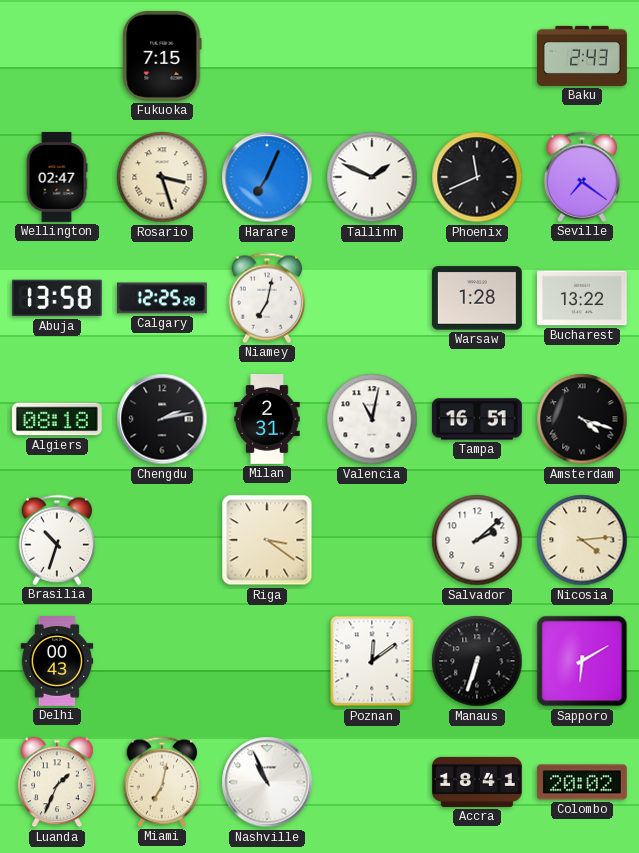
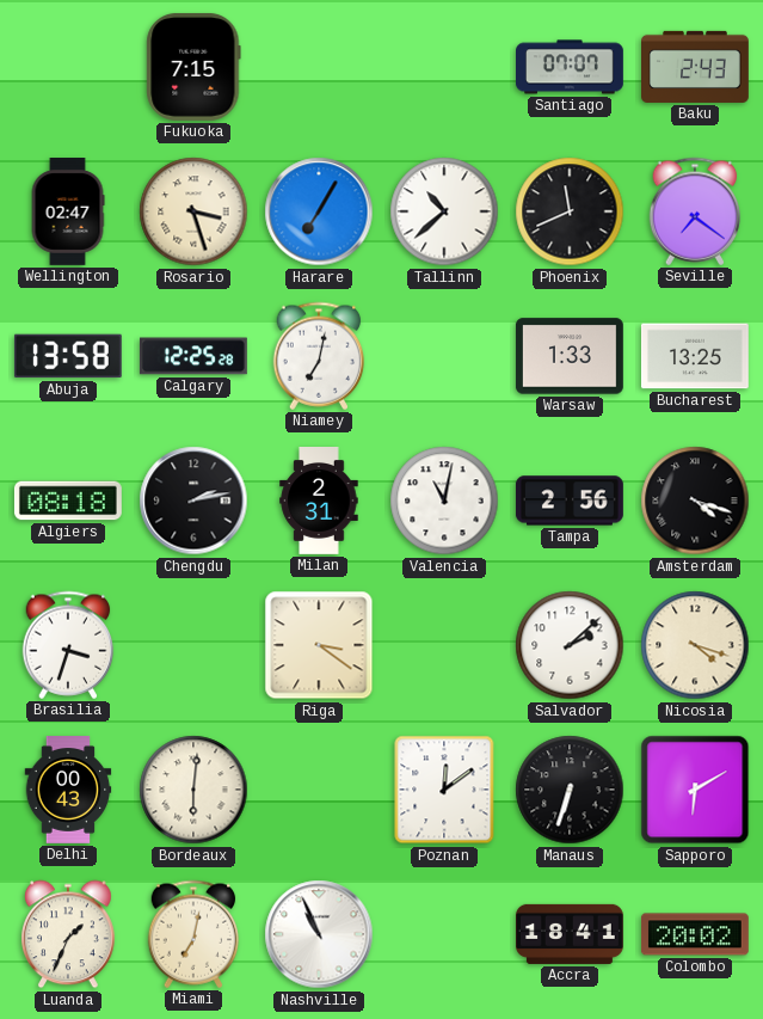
Santiago: none -> 07:07
Harare: 7:04 -> 7:05
Tallinn: 1:49 -> 10:38
Warsaw: 1:28 -> 1:33
Bucharest: 13:22 -> 13:25
Tampa: 16:51 -> 2:56
Brasilia: 10:33 -> 3:33
Nicosia: 4:14 -> 4:18
Bordeaux: none -> 6:01
